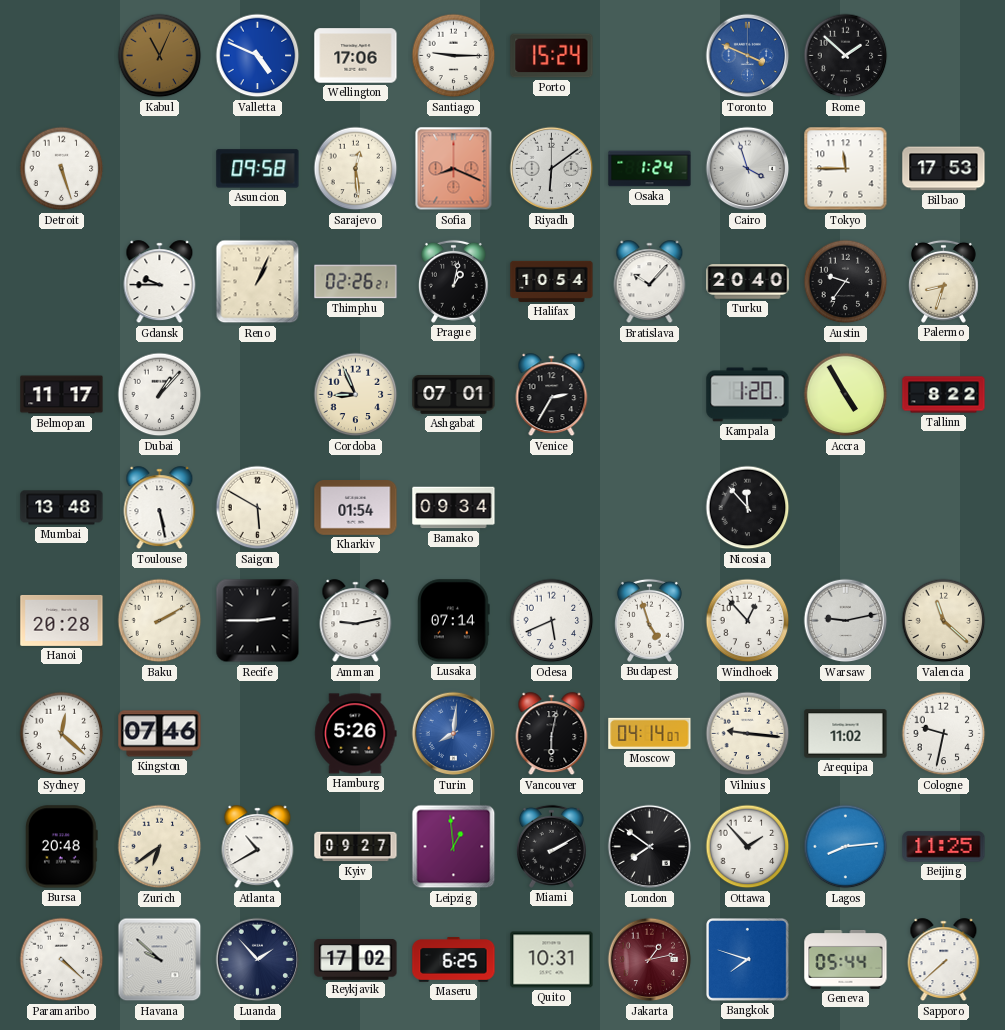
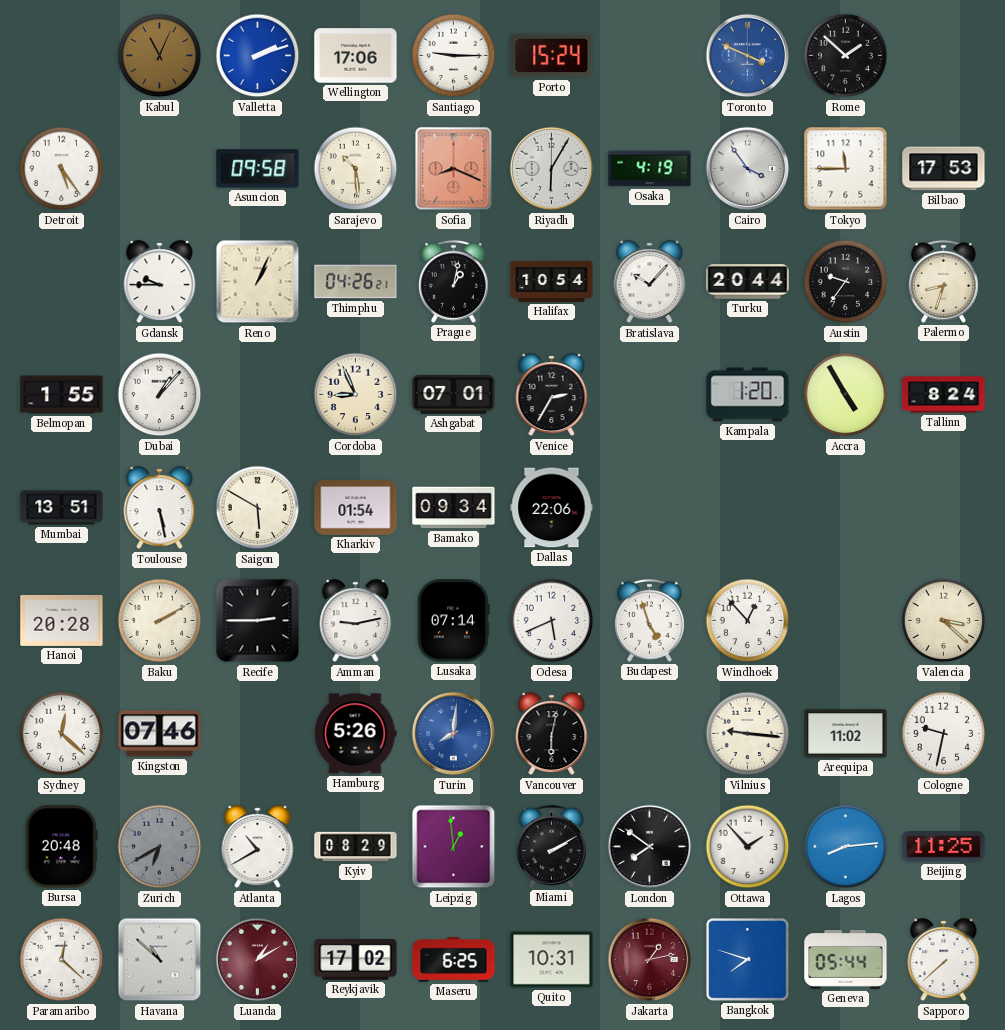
Valletta: 4:49 -> 2:12
Detroit: 5:27 -> 5:24
Sarajevo: 12:29 -> 10:29
Riyadh: 6:09 -> 6:05
Osaka: 1:24 -> 4:19
Cairo: 3:57 -> 3:54
Thimphu: 02:26 -> 04:26
Turku: 20:40 -> 20:44
Belmopan: 11:17 -> 1:55
Tallinn: 8:22 -> 8:24
Mumbai: 13:48 -> 13:51
Dallas: none -> 22:06
Nicosia: 11:53 -> none
Warsaw: 9:13 -> none
Valencia: 11:22 -> 3:22
Moscow: 04:14 -> none
Zurich: 6:39 -> 6:40
Zurich dial: cream -> grey
Kyiv: 09:27 -> 08:29
Paramaribo: 4:22 -> 12:22
Havana: 9:52 -> 10:52
Luanda: 1:53 -> 1:10
Luanda dial: navy -> burgundy
